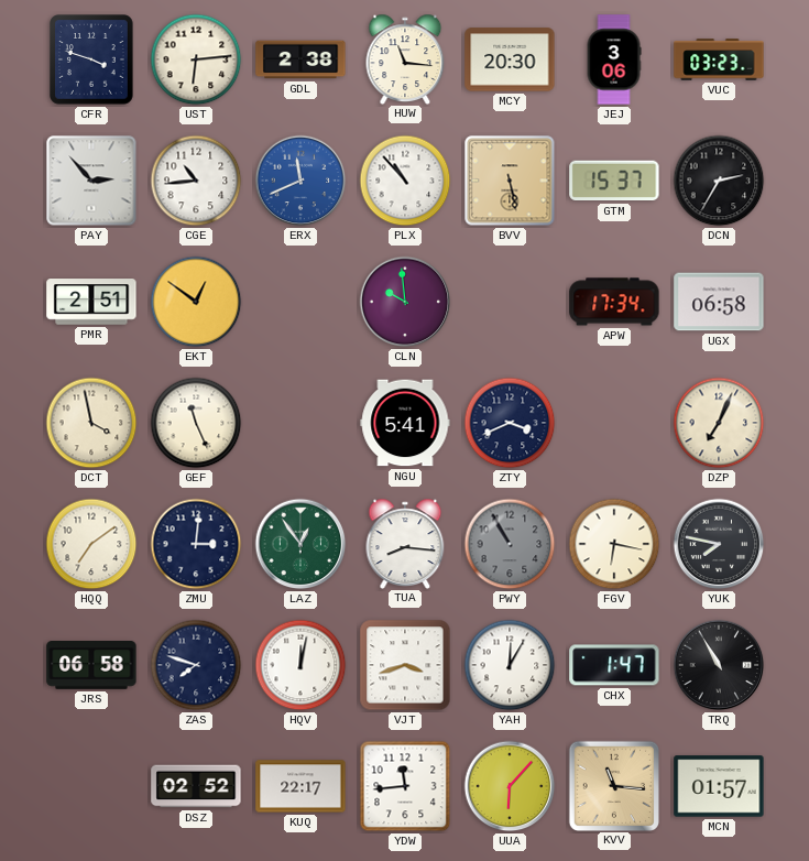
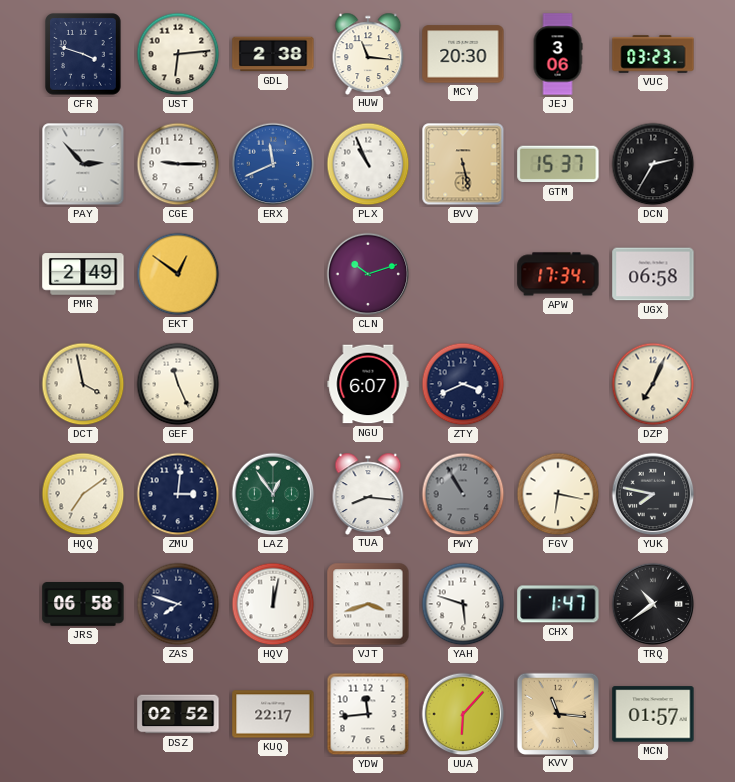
CGE: 10:44 -> 9:15
PLX: 10:53 -> 10:56
PMR: 2:51 -> 2:49
CLN: 9:59 -> 10:12
NGU: 5:41 -> 6:07
YAH: 12:05 -> 5:48
TRQ: 10:55 -> 10:39
